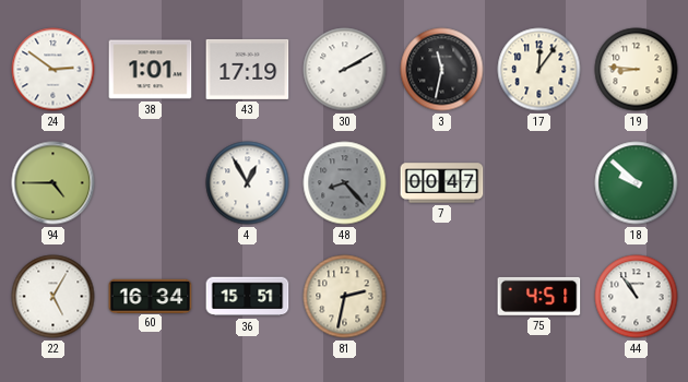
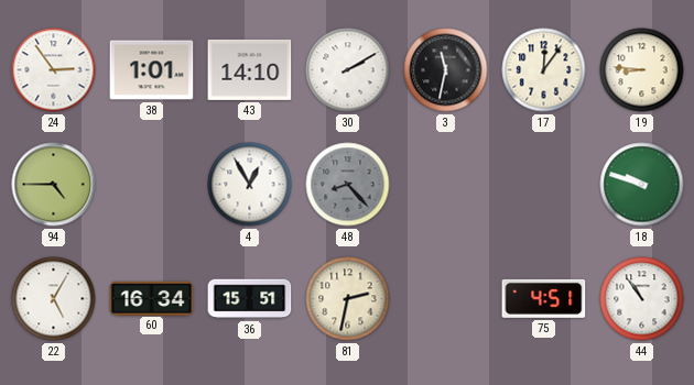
24: 2:51 -> 2:54
43: 17:19 -> 14:10
7: 00:47 -> none
18: 9:52 -> 9:48
